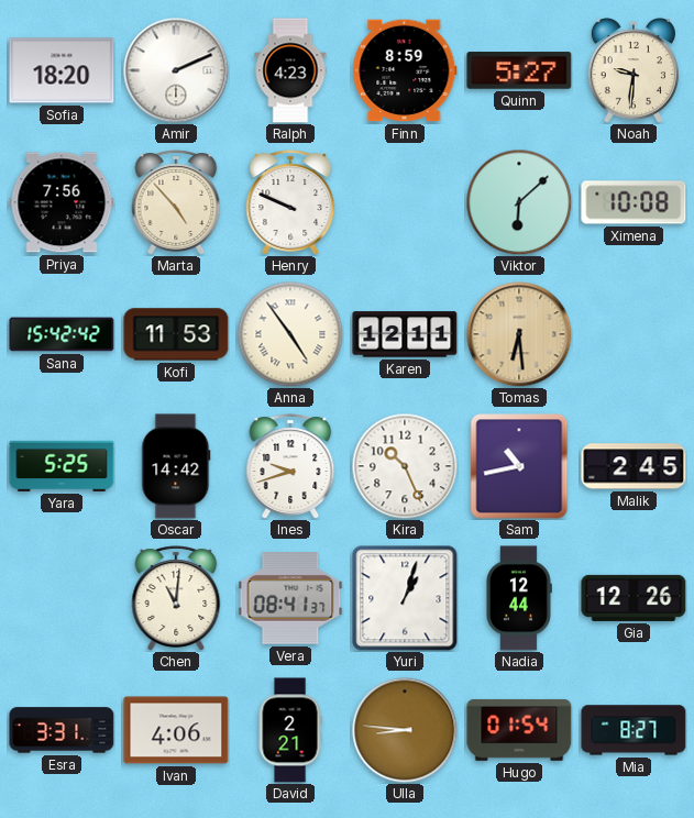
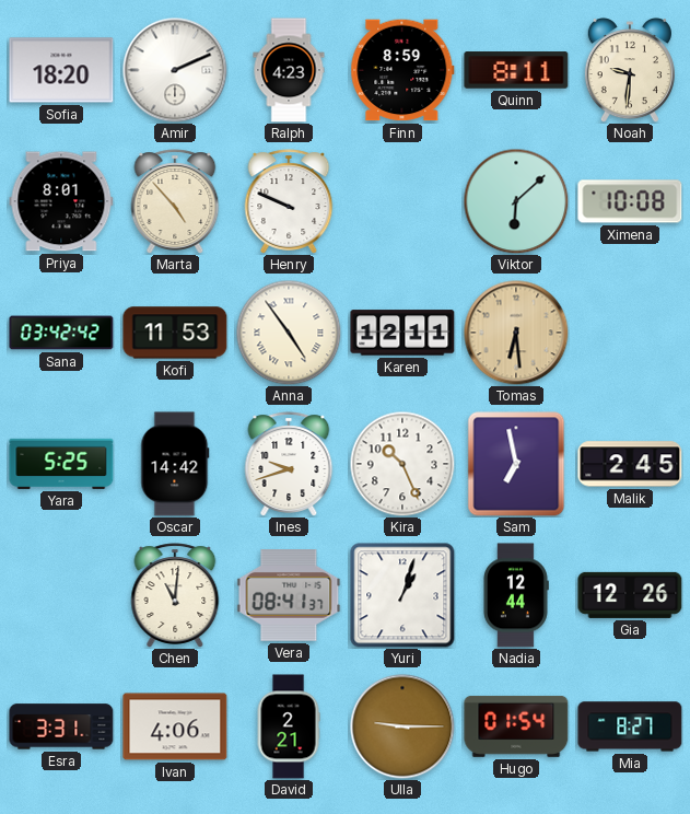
Quinn: 5:27 -> 8:11
Priya: 7:56 -> 8:01
Sana: 15:42 -> 03:42
Sam: 10:43 -> 6:58
Ulla: 8:46 -> 9:15
